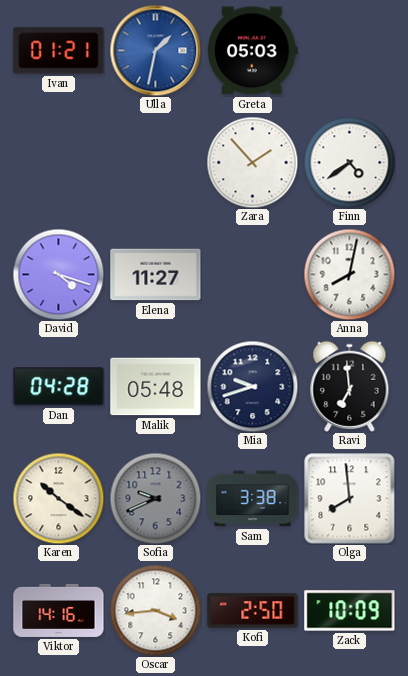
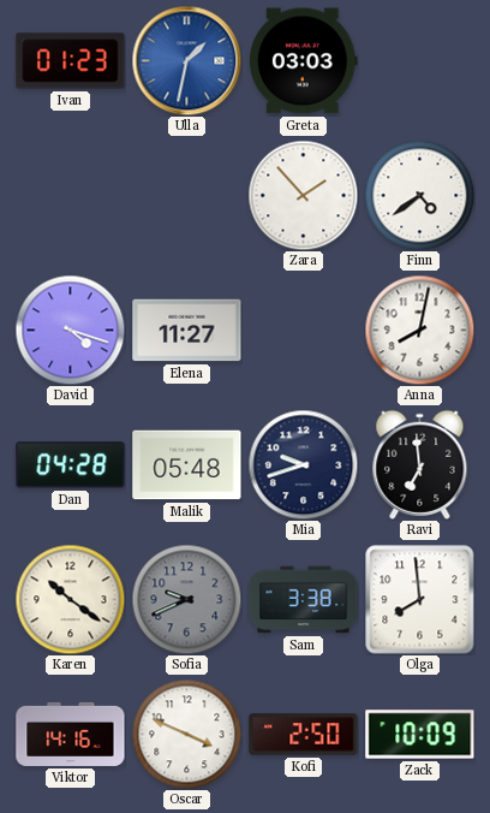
Ivan: 01:21 -> 01:23
Greta: 05:03 -> 03:03
Oscar: 3:44 -> 3:49
